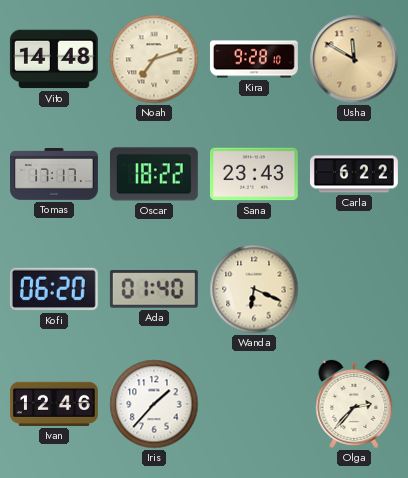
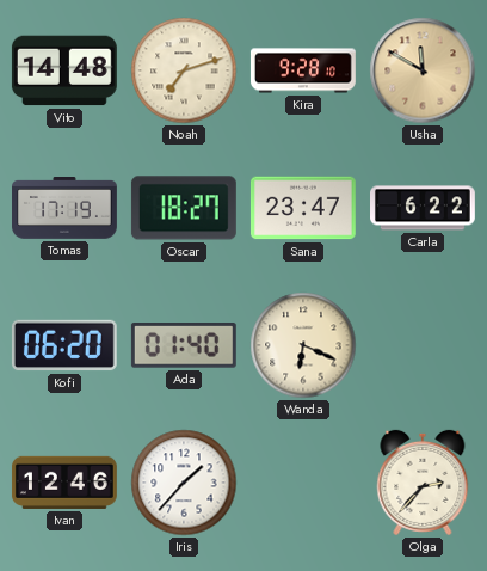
Tomas: 17:17 -> 17:19
Oscar: 18:22 -> 18:27
Sana: 23:43 -> 23:47
